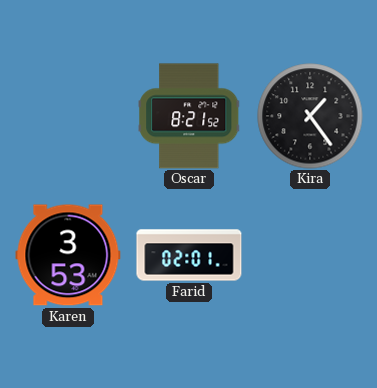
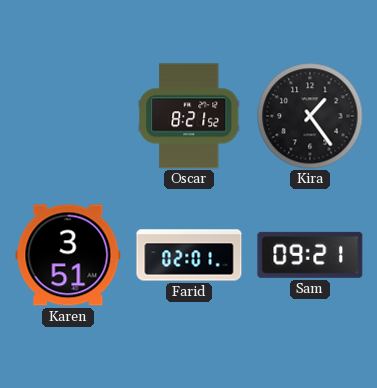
Karen: 3:53 -> 3:51
Sam: none -> 09:21
